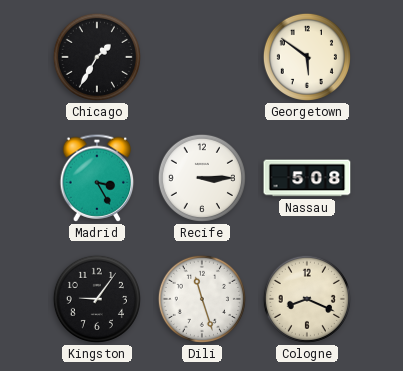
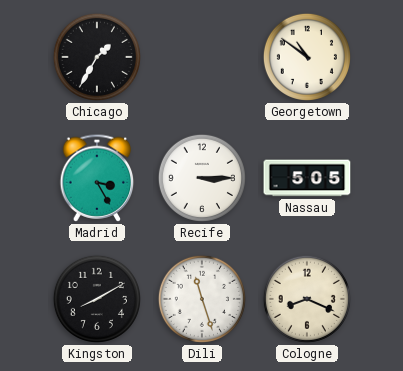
Georgetown: 5:51 -> 10:51
Nassau: 5:08 -> 5:05
Kingston: 9:06 -> 8:10
